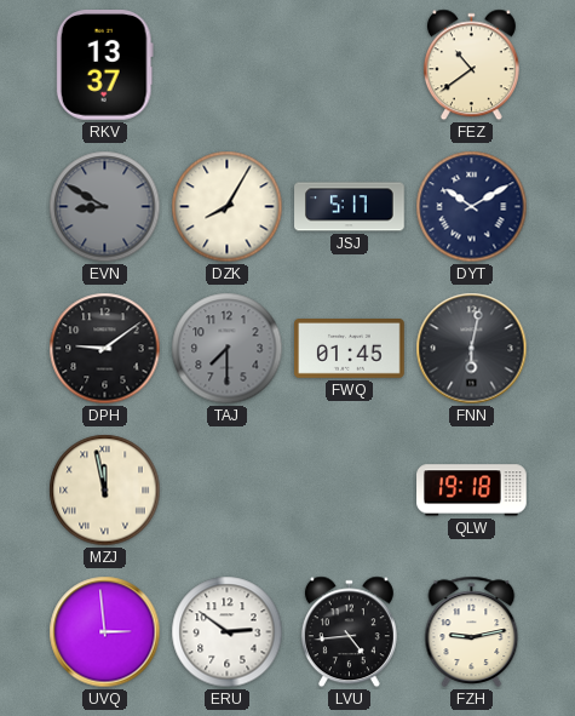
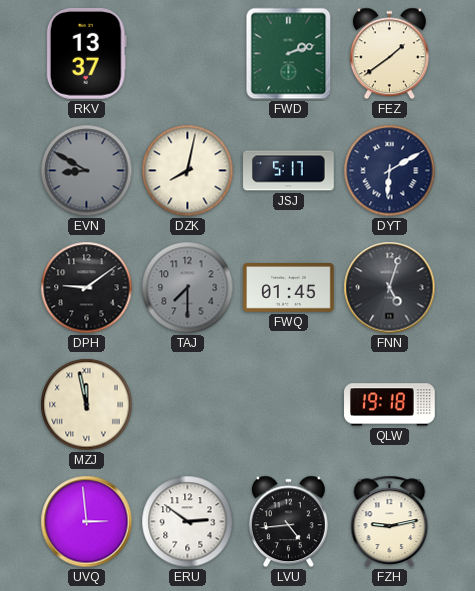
FWD: none -> 2:12
FEZ: 10:39 -> 1:39
DZK: 8:05 -> 8:02
DYT: 10:10 -> 6:10
FNN: 6:02 -> 5:03
